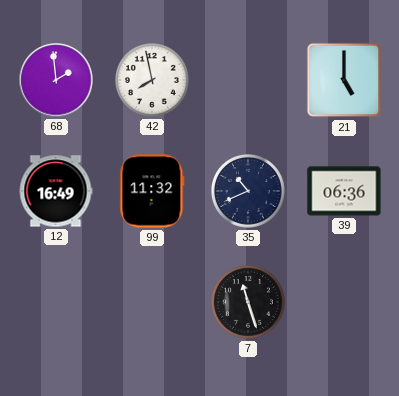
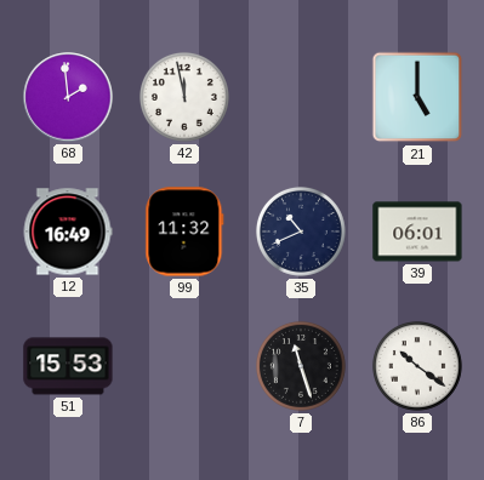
42: 7:58 -> 11:58
39: 06:36 -> 06:01
51: none -> 15:53
86: none -> 10:21
